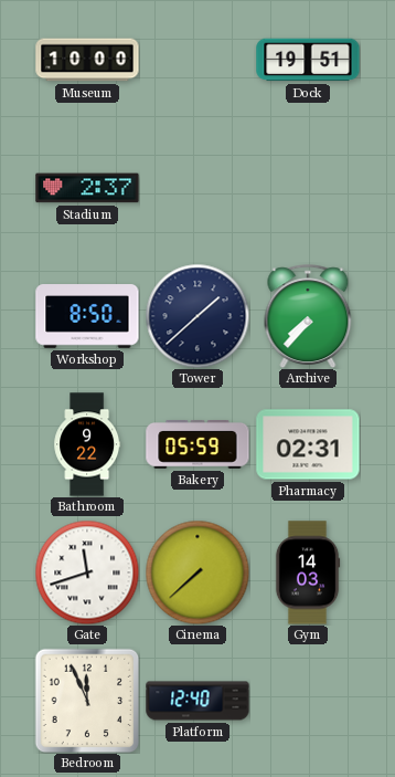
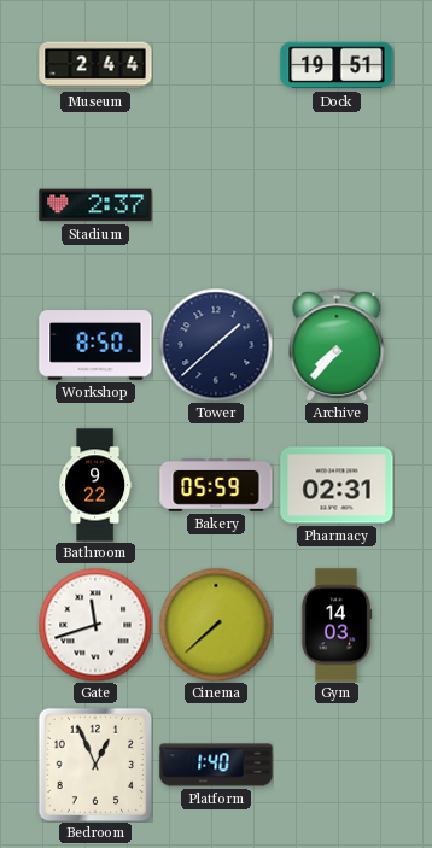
Museum: 10:00 -> 2:44
Bedroom: 11:56 -> 12:56
Platform: 12:40 -> 1:40
